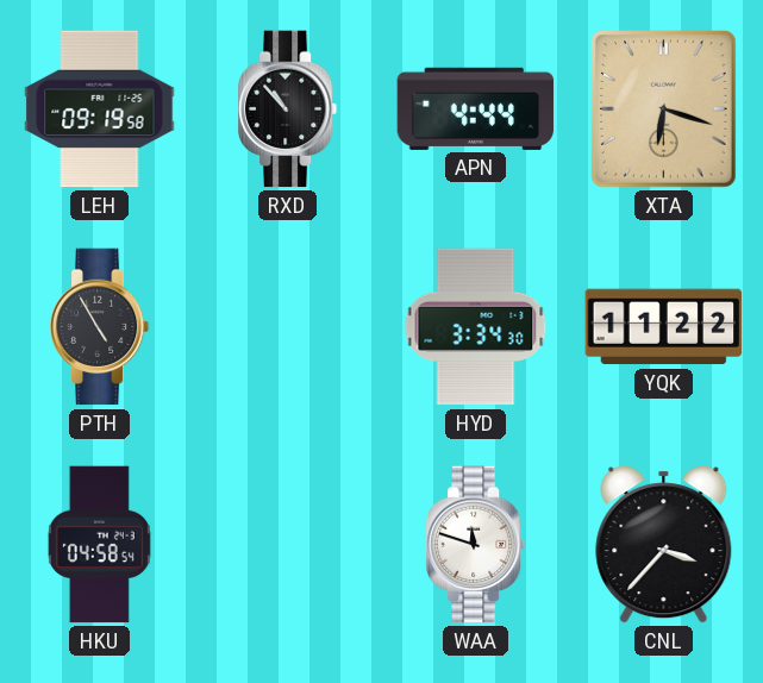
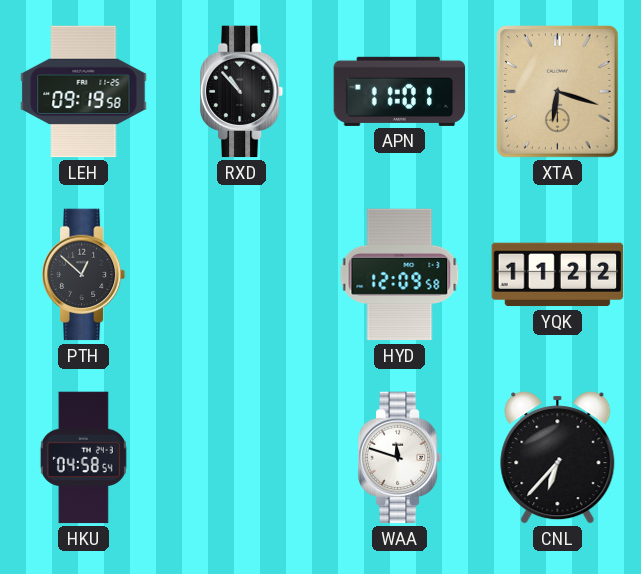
APN: 4:44 -> 11:01
PTH: 4:55 -> 12:52
HYD: 3:34 -> 12:09
CNL: 3:37 -> 6:37
